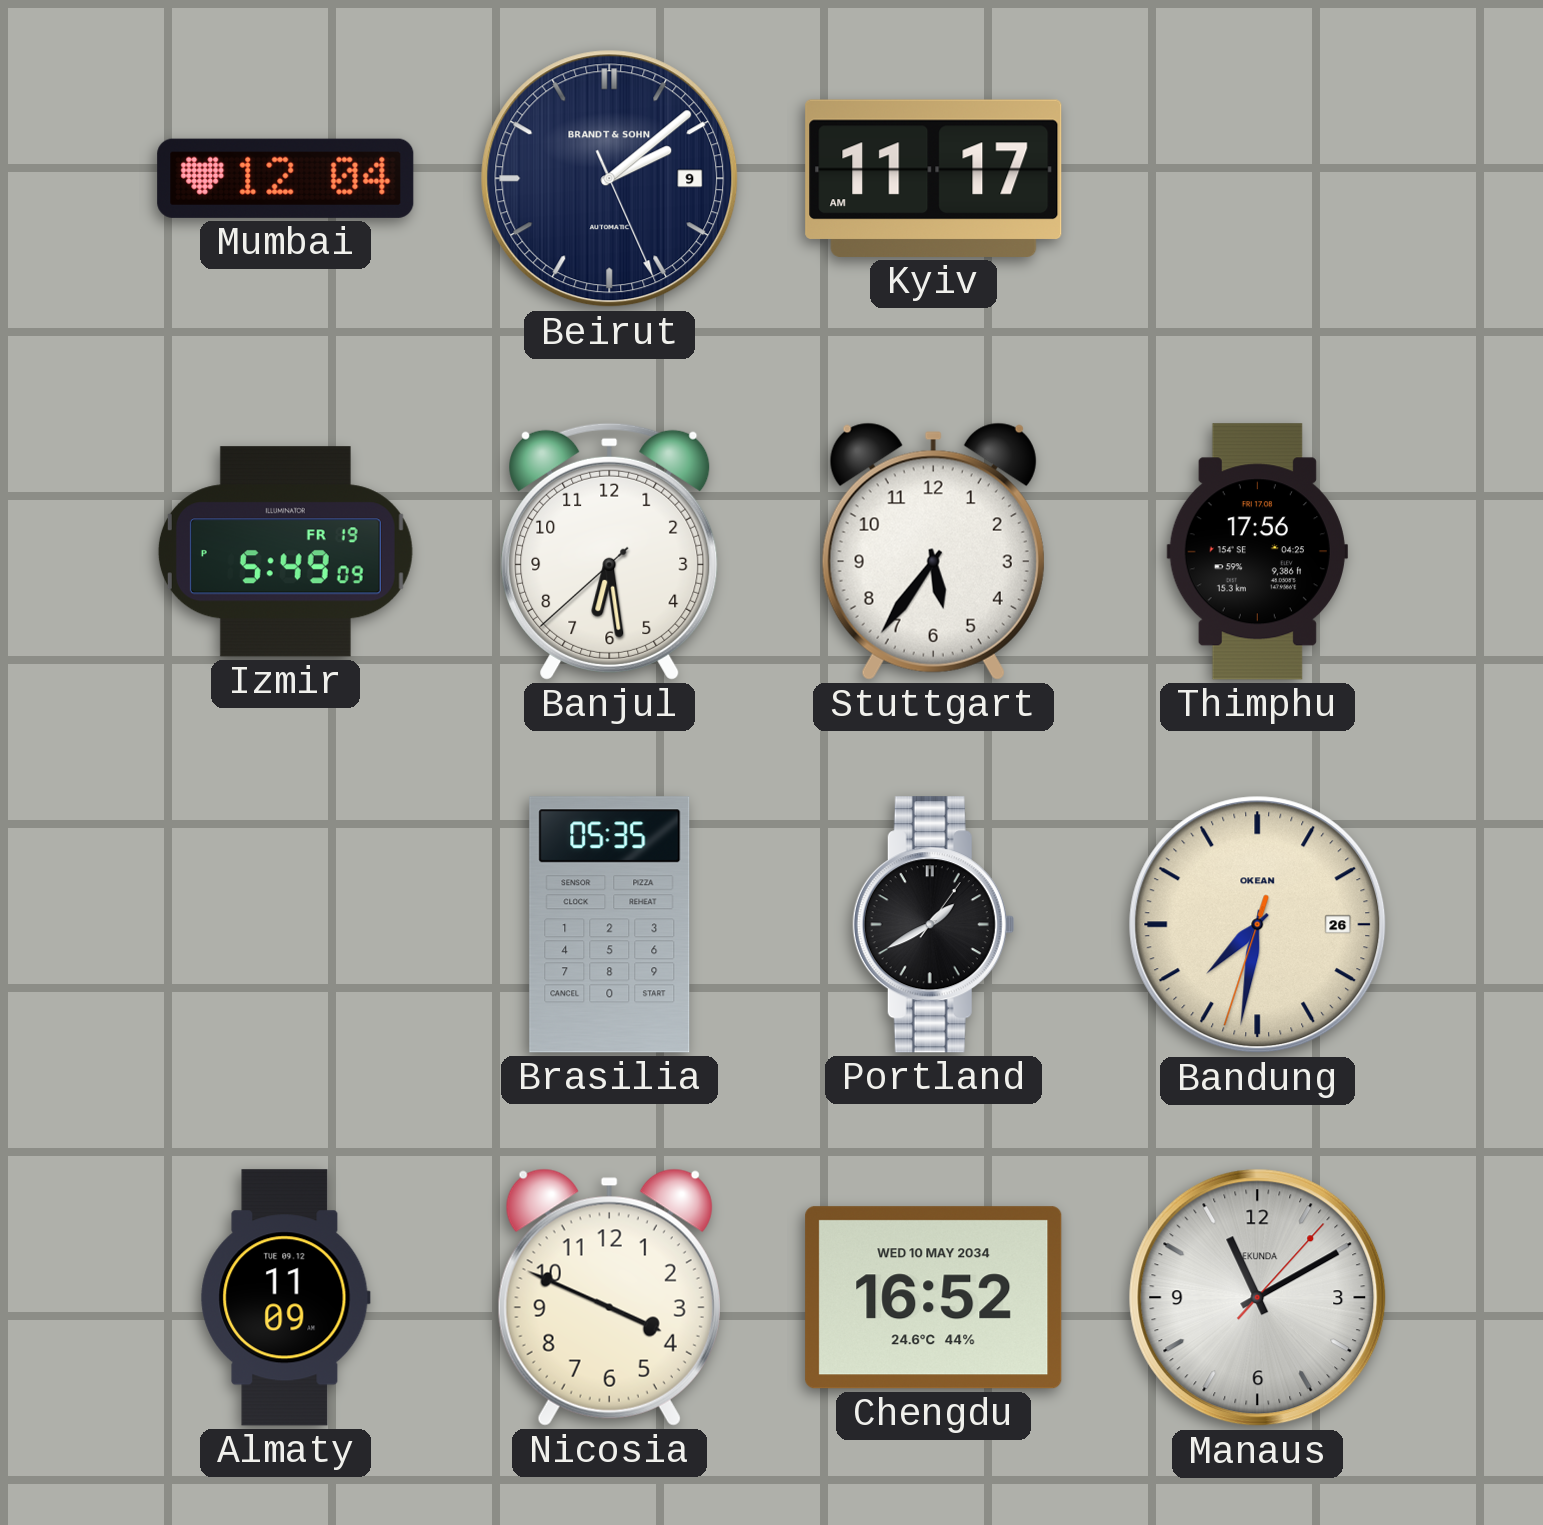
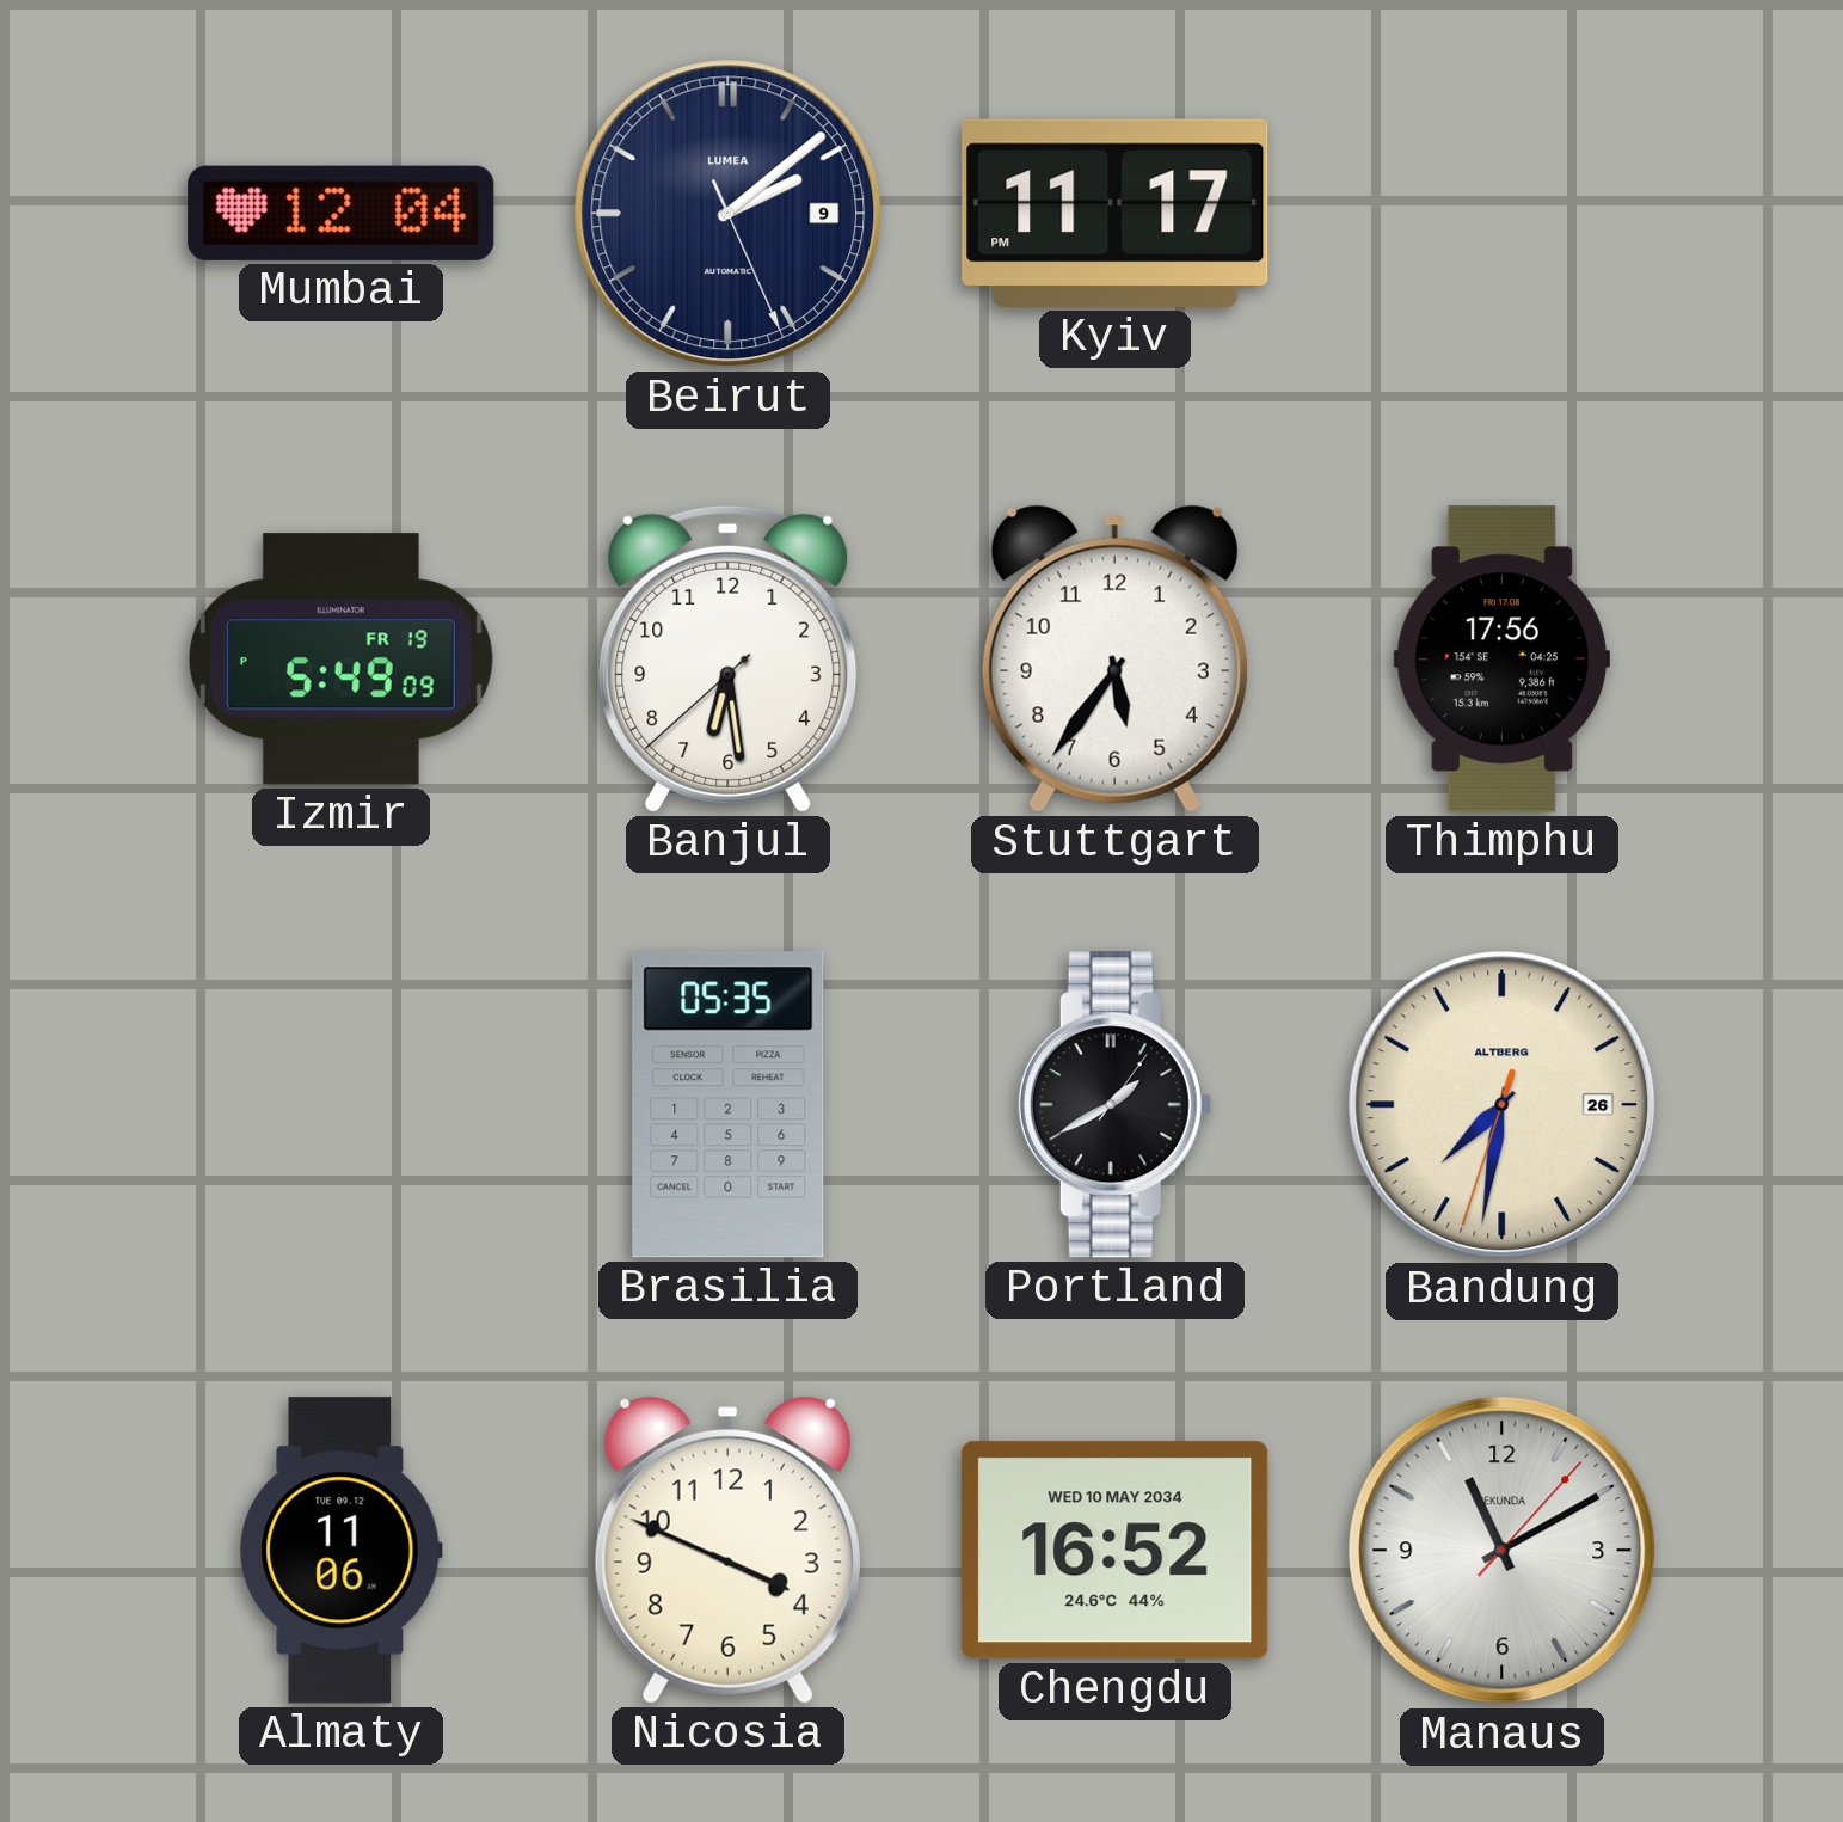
Beirut brand: BRANDT & SOHN -> LUMEA
Kyiv: 11:17 AM -> 11:17 PM
Bandung brand: OKEAN -> ALTBERG
Almaty: 11:09 -> 11:06
